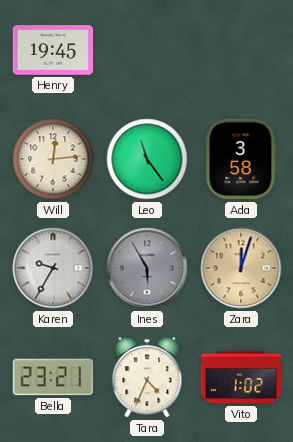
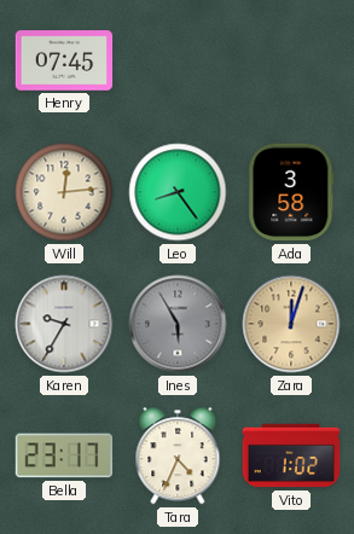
Henry: 19:45 -> 07:45
Leo: 11:24 -> 8:24
Bella: 23:21 -> 23:17
